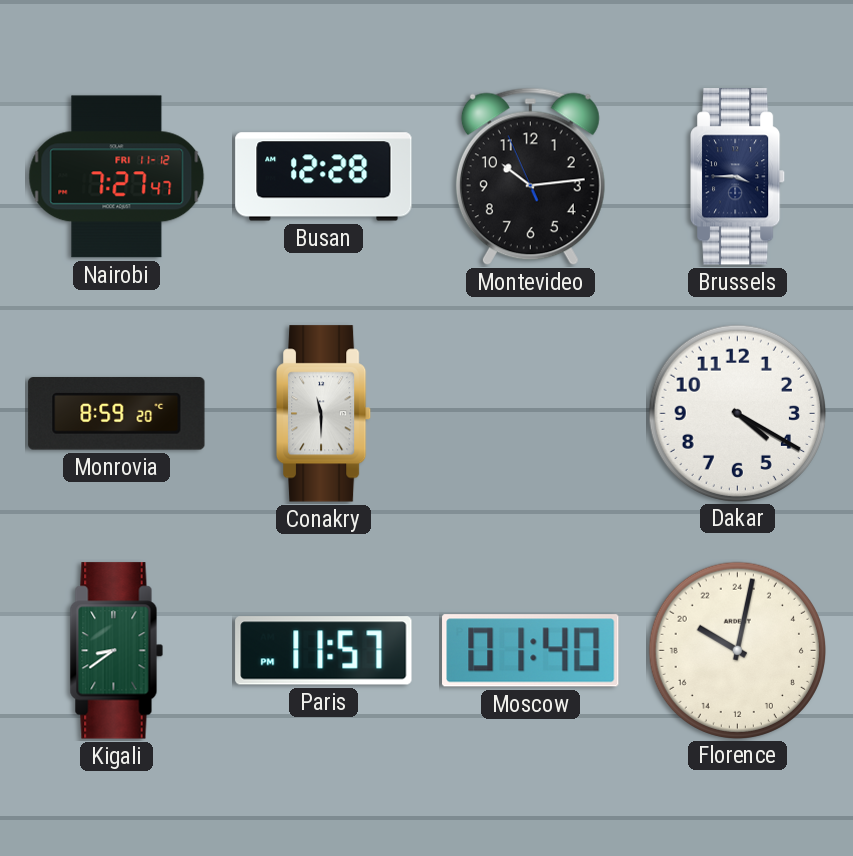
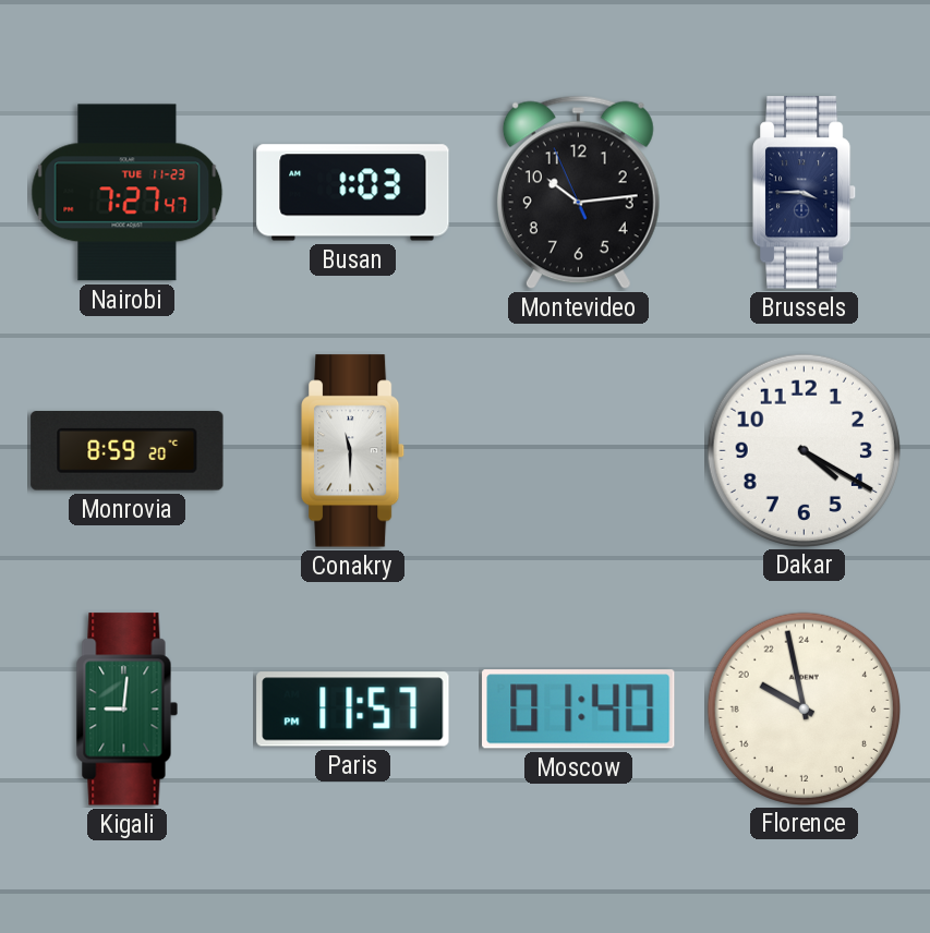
Nairobi date: FRI 11-12 -> TUE 11-23
Busan: 12:28 -> 1:03
Kigali: 8:39 -> 9:01
Florence: 20:02 -> 19:58
